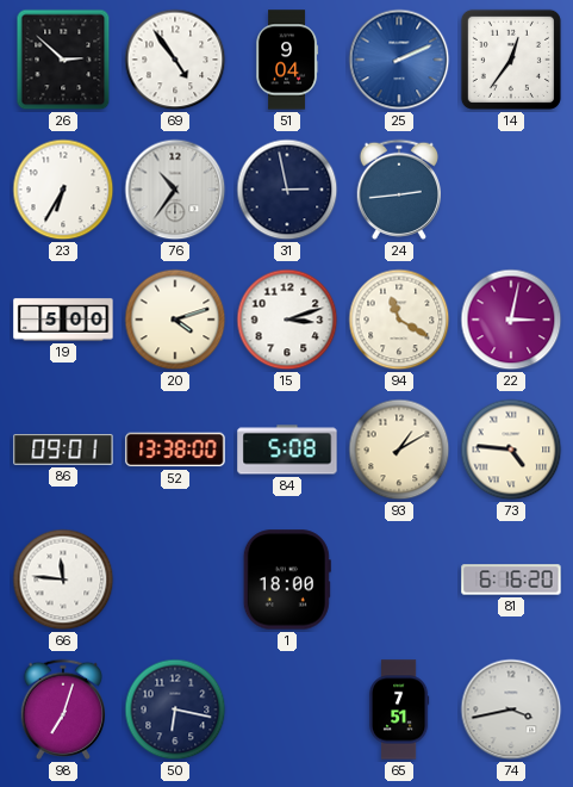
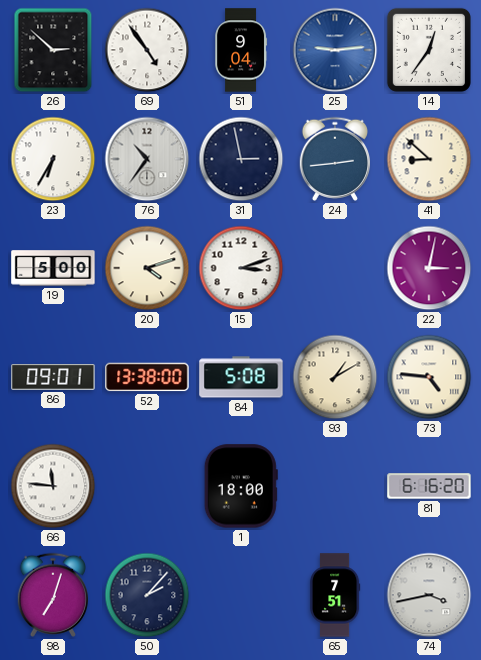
25: 2:11 -> 9:14
41: none -> 8:52
94: 11:20 -> none
50: 6:17 -> 2:07
